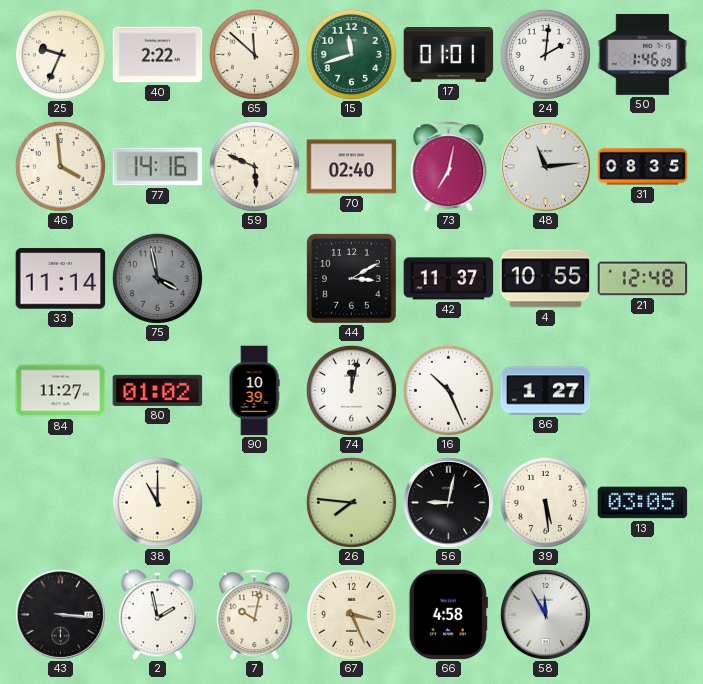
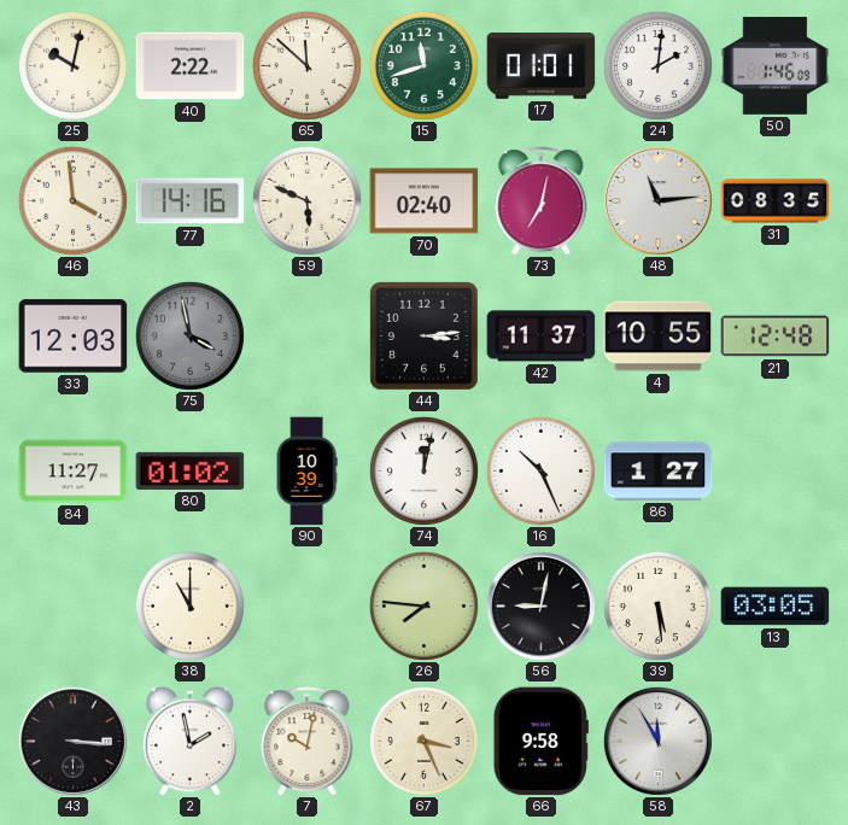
25: 9:34 -> 10:02
33: 11:14 -> 12:03
44: 3:10 -> 3:14
66: 4:58 -> 9:58
